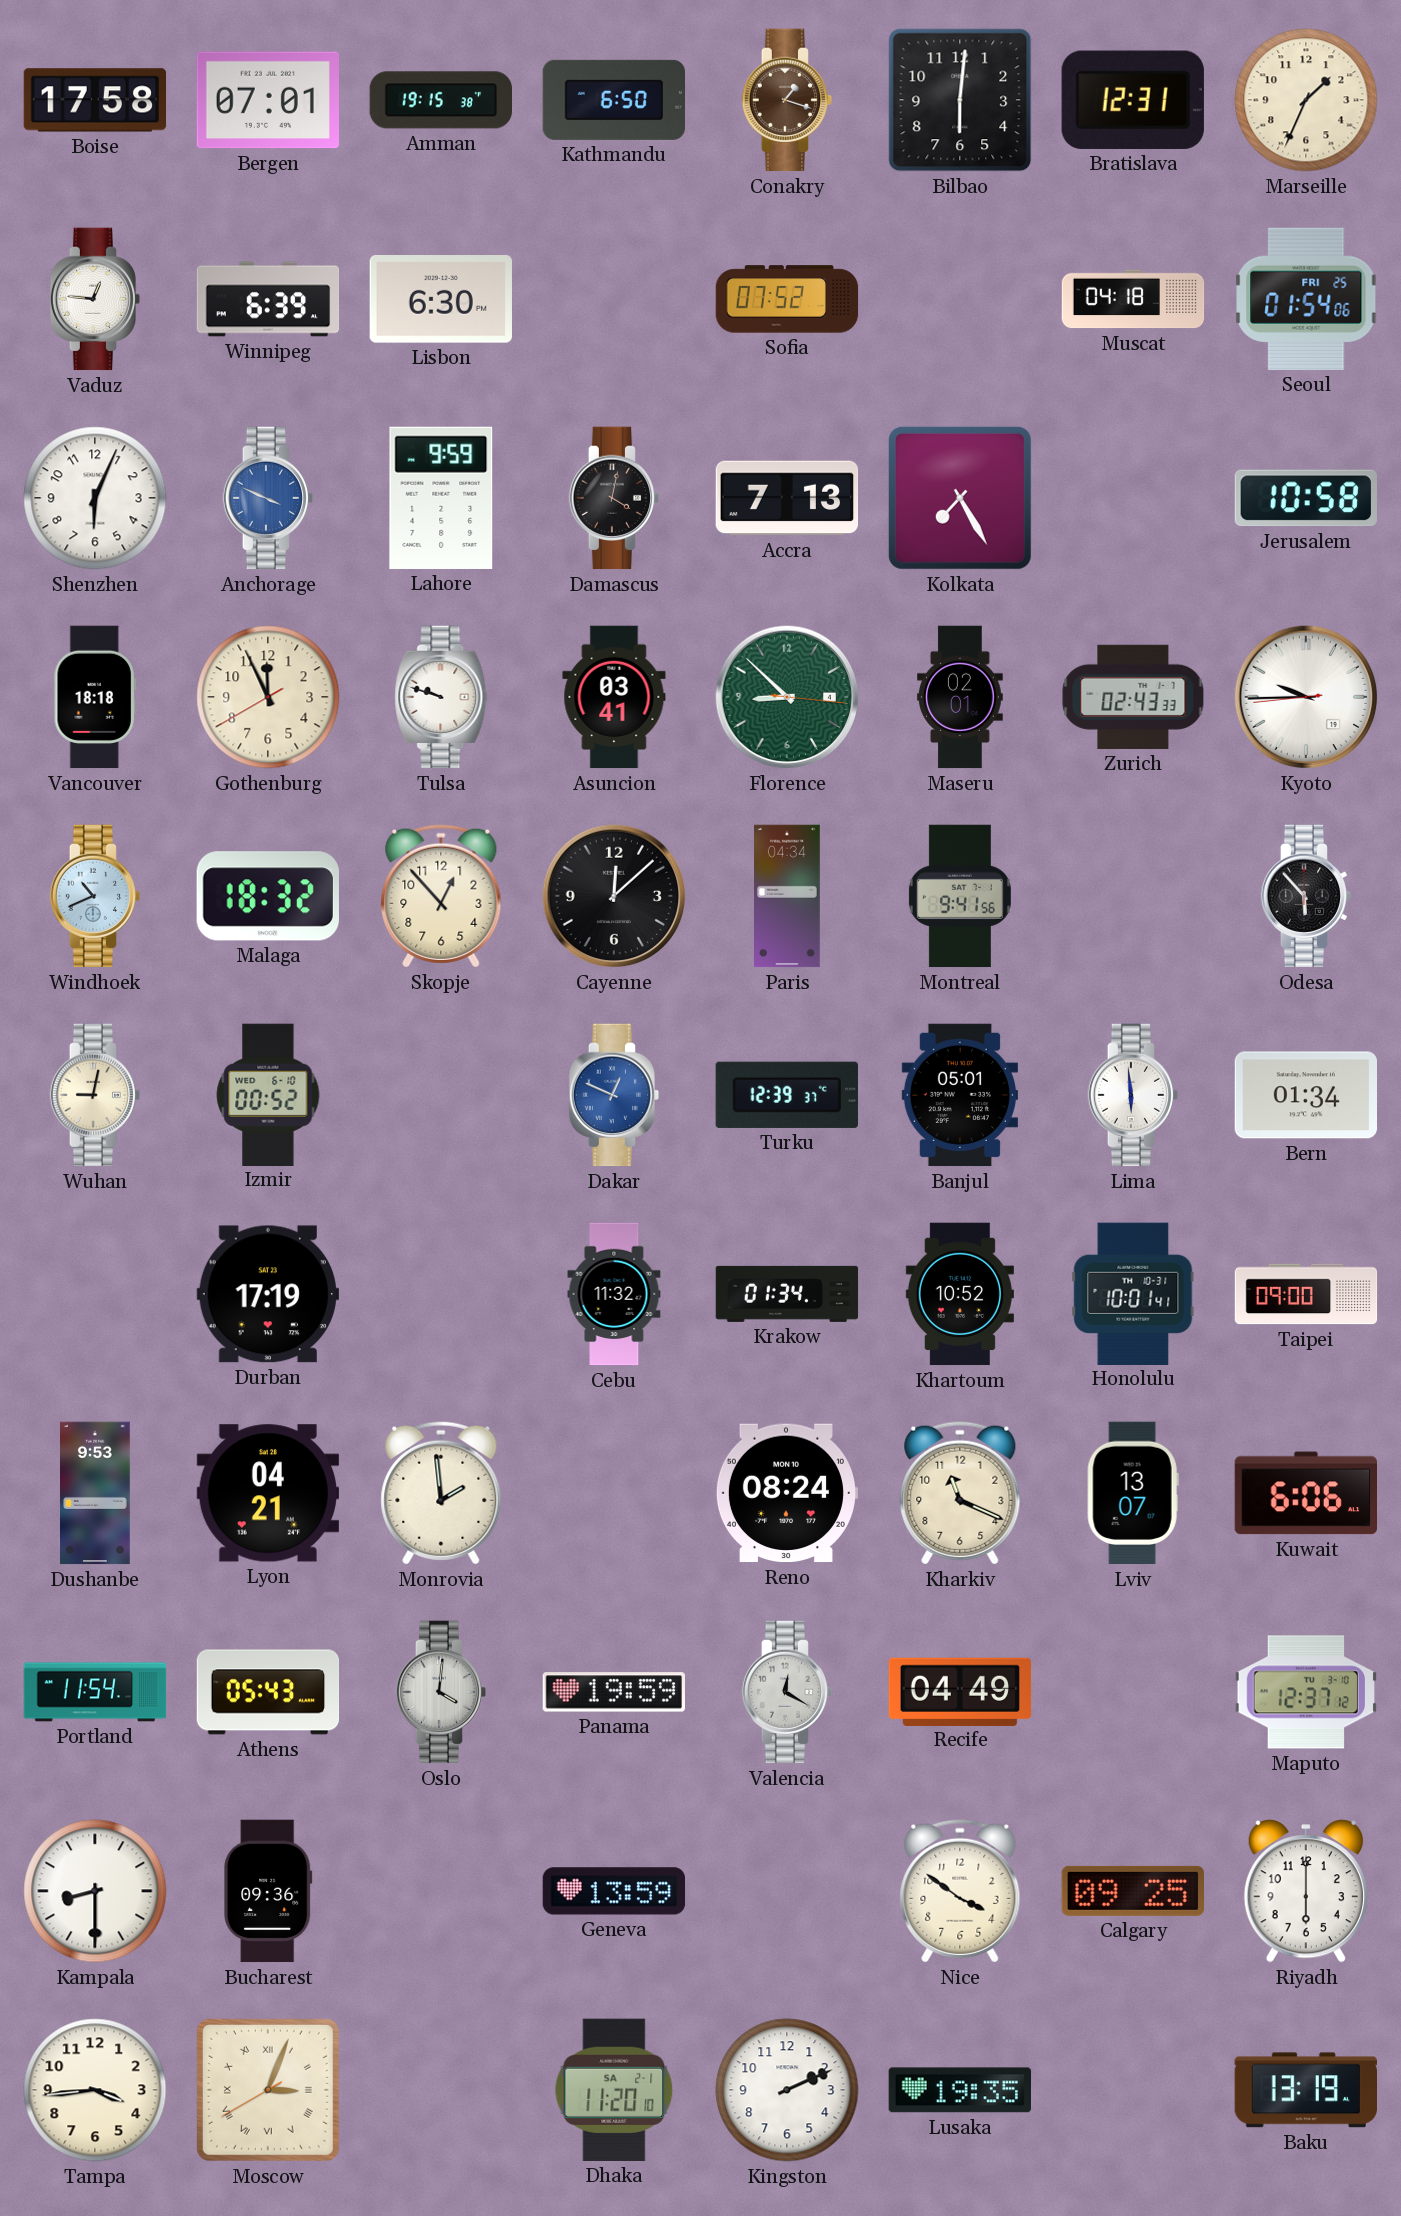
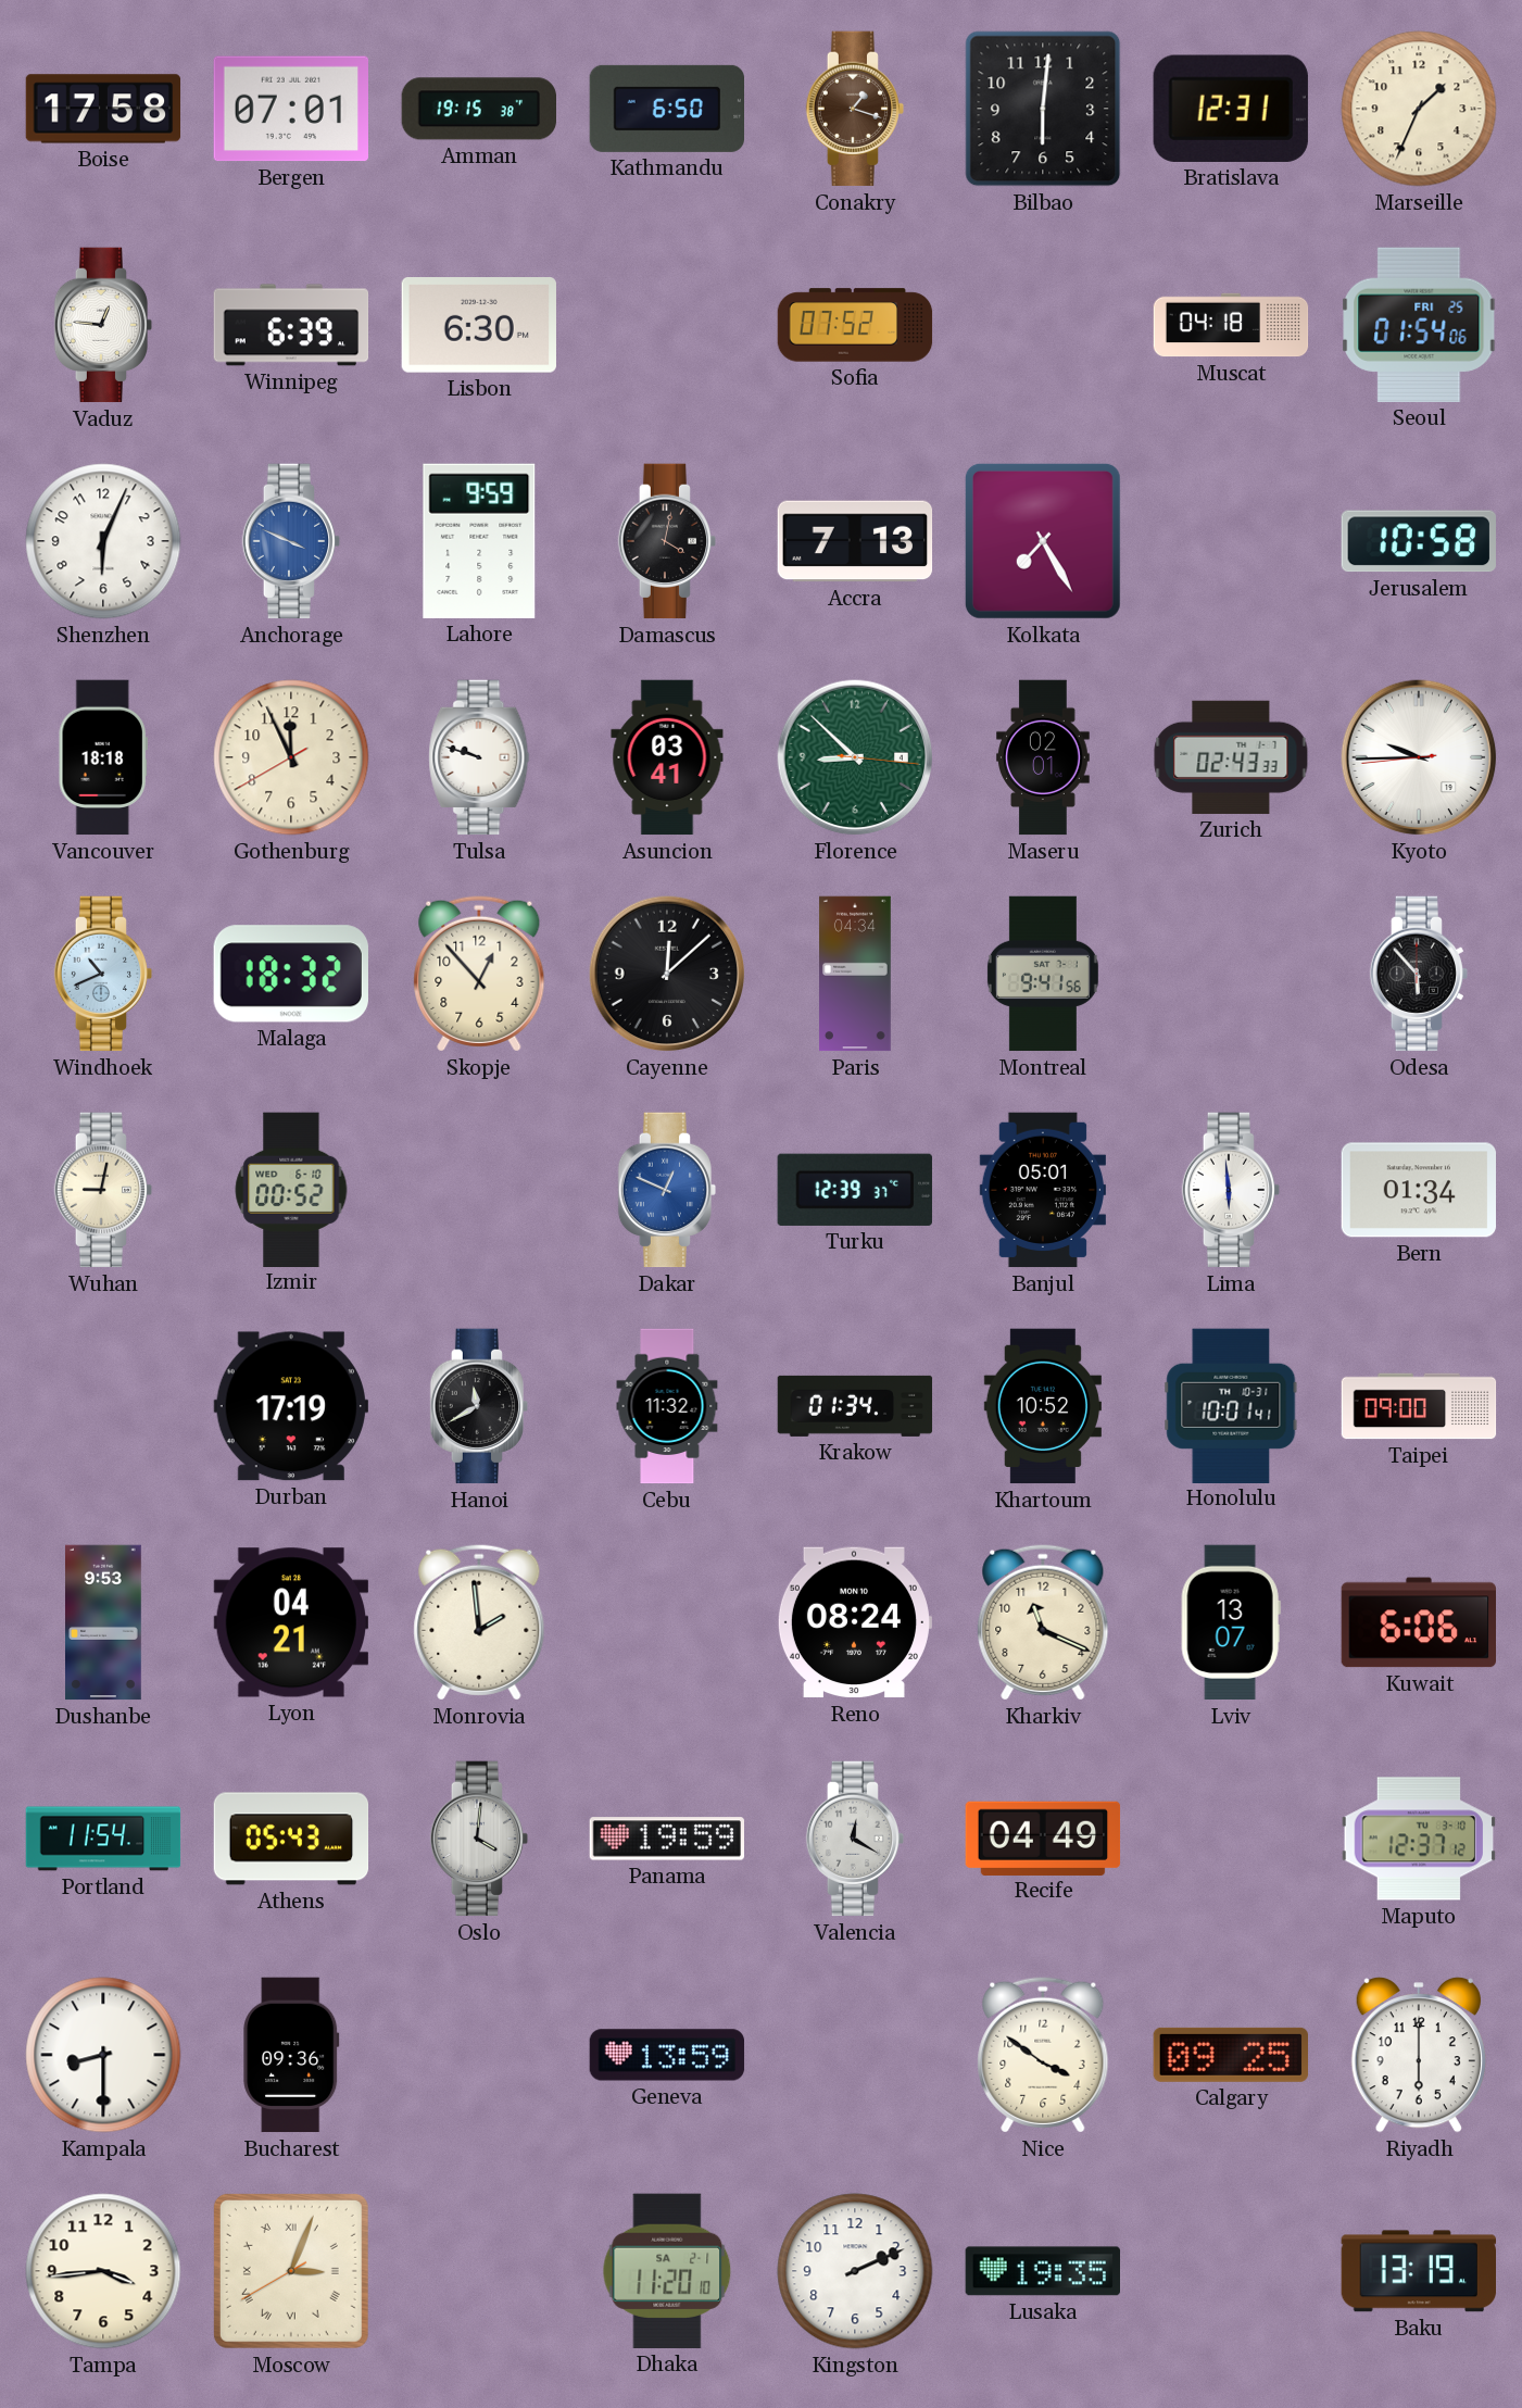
Hanoi: none -> 11:40
